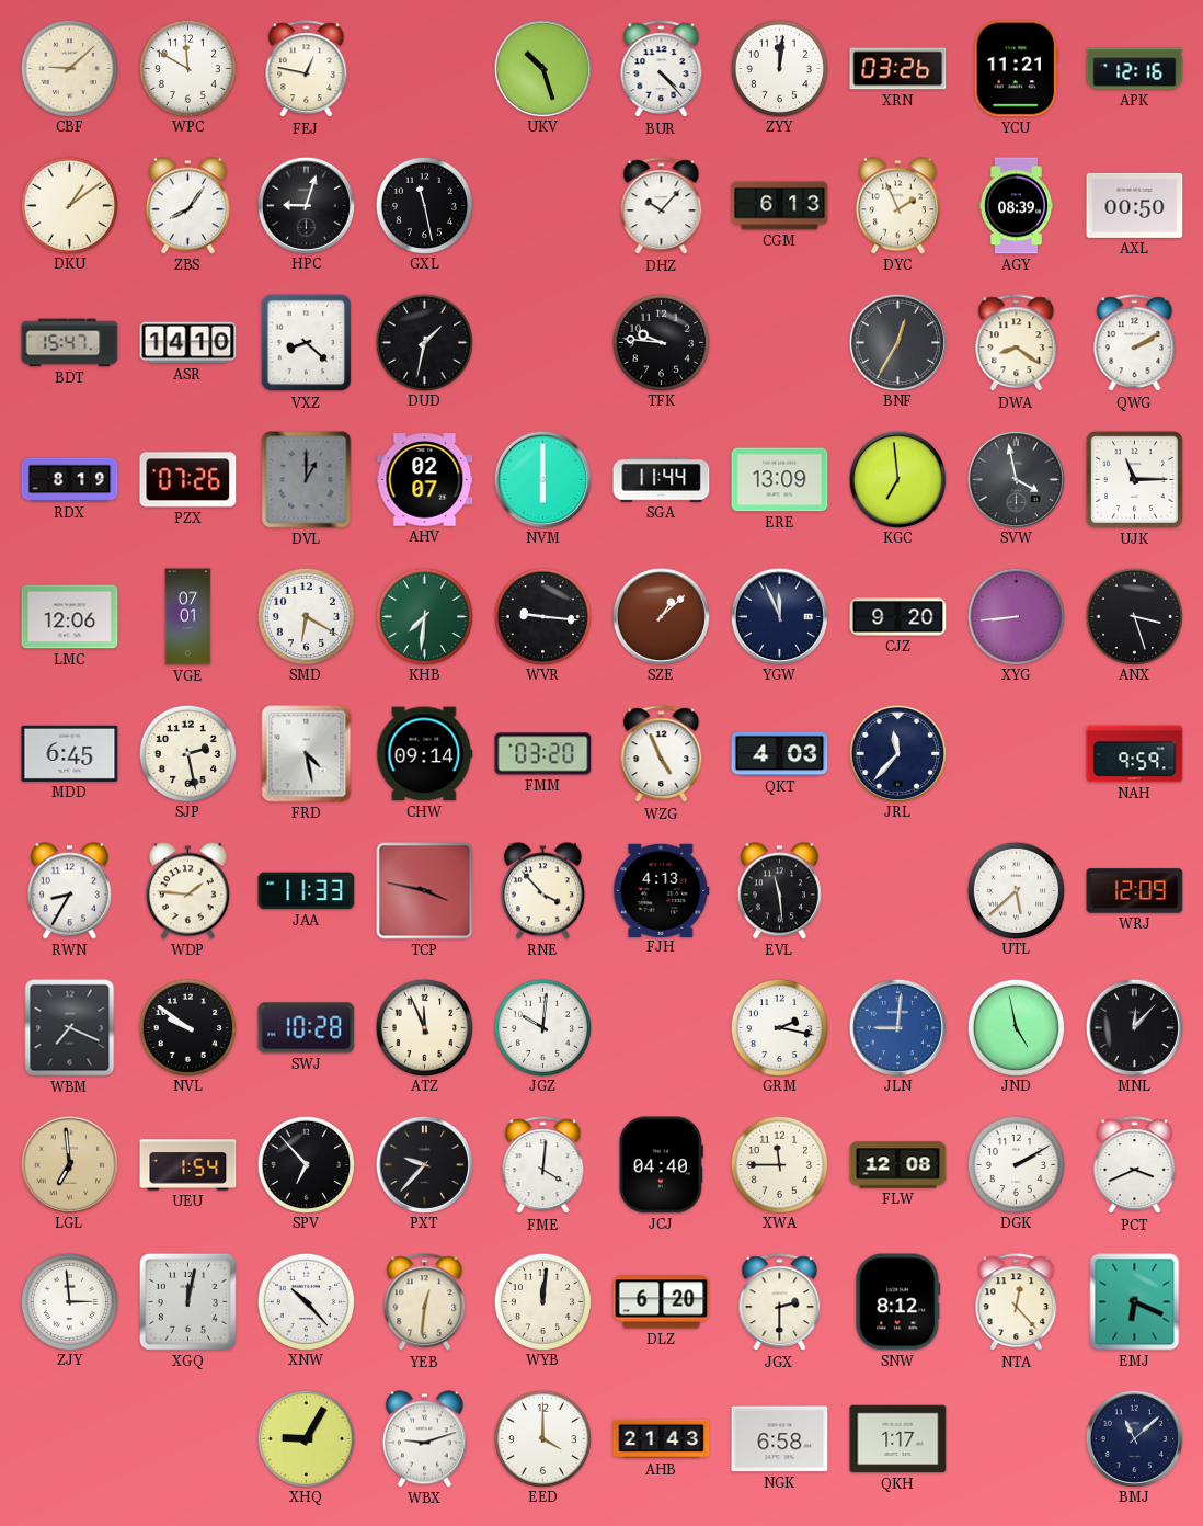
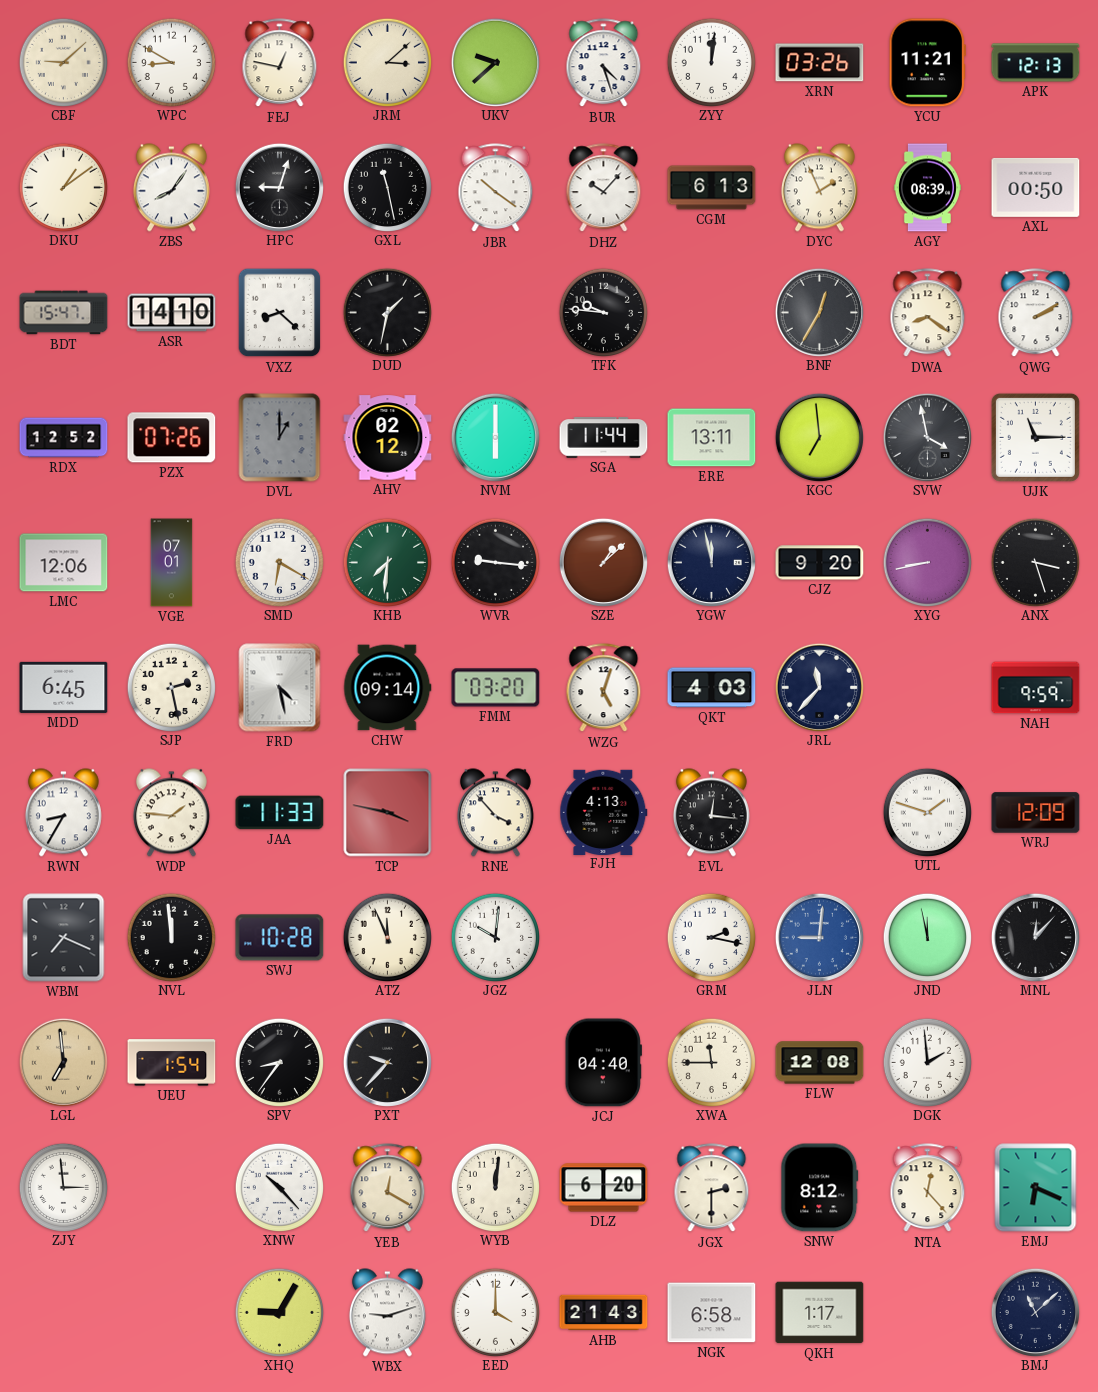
WPC: 11:50 -> 8:50
JRM: none -> 3:08
UKV: 10:27 -> 9:38
BUR: 4:23 -> 4:27
APK: 12:16 -> 12:13
JBR: none -> 10:21
RDX: 8:19 -> 12:52
AHV: 02:07 -> 02:12
ERE: 13:09 -> 13:11
YGW: 11:56 -> 11:58
XYG: 8:44 -> 8:43
WZG: 4:56 -> 5:03
EVL: 11:29 -> 12:16
UTL: 5:38 -> 1:48
NVL: 9:51 -> 11:59
JND: 4:58 -> 11:58
SPV: 6:53 -> 8:36
FME: 4:01 -> none
DGK: 2:10 -> 1:59
PCT: 3:41 -> none
XGQ: 12:02 -> none
YEB: 12:31 -> 12:20
